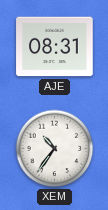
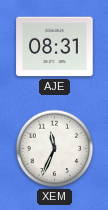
XEM: 10:36 -> 11:34
